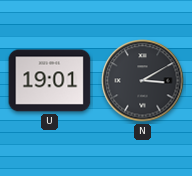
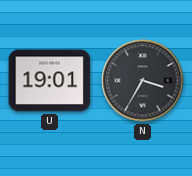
N: 3:10 -> 3:35
